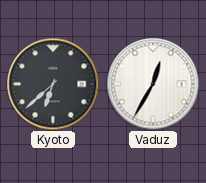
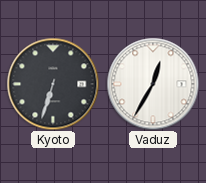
Kyoto: 6:38 -> 6:33
